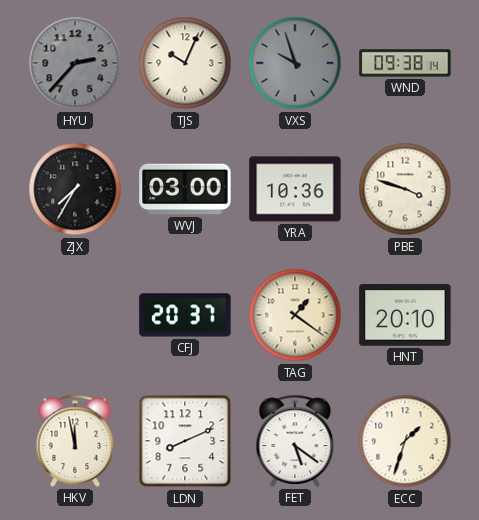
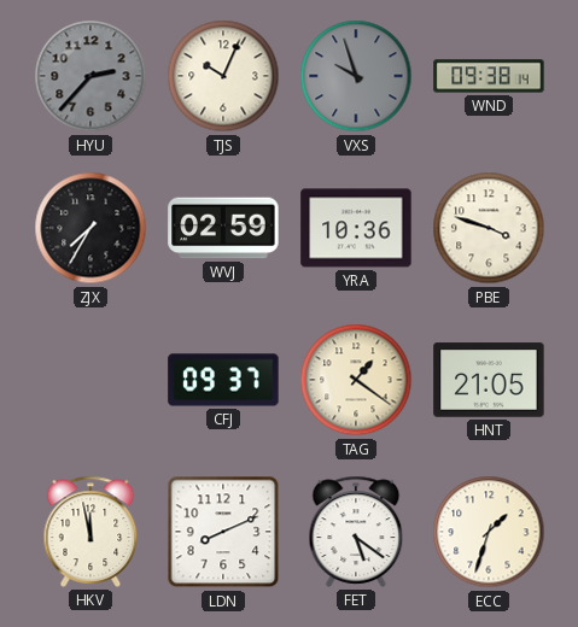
WVJ: 03:00 -> 02:59
CFJ: 20:37 -> 09:37
HNT: 20:10 -> 21:05
